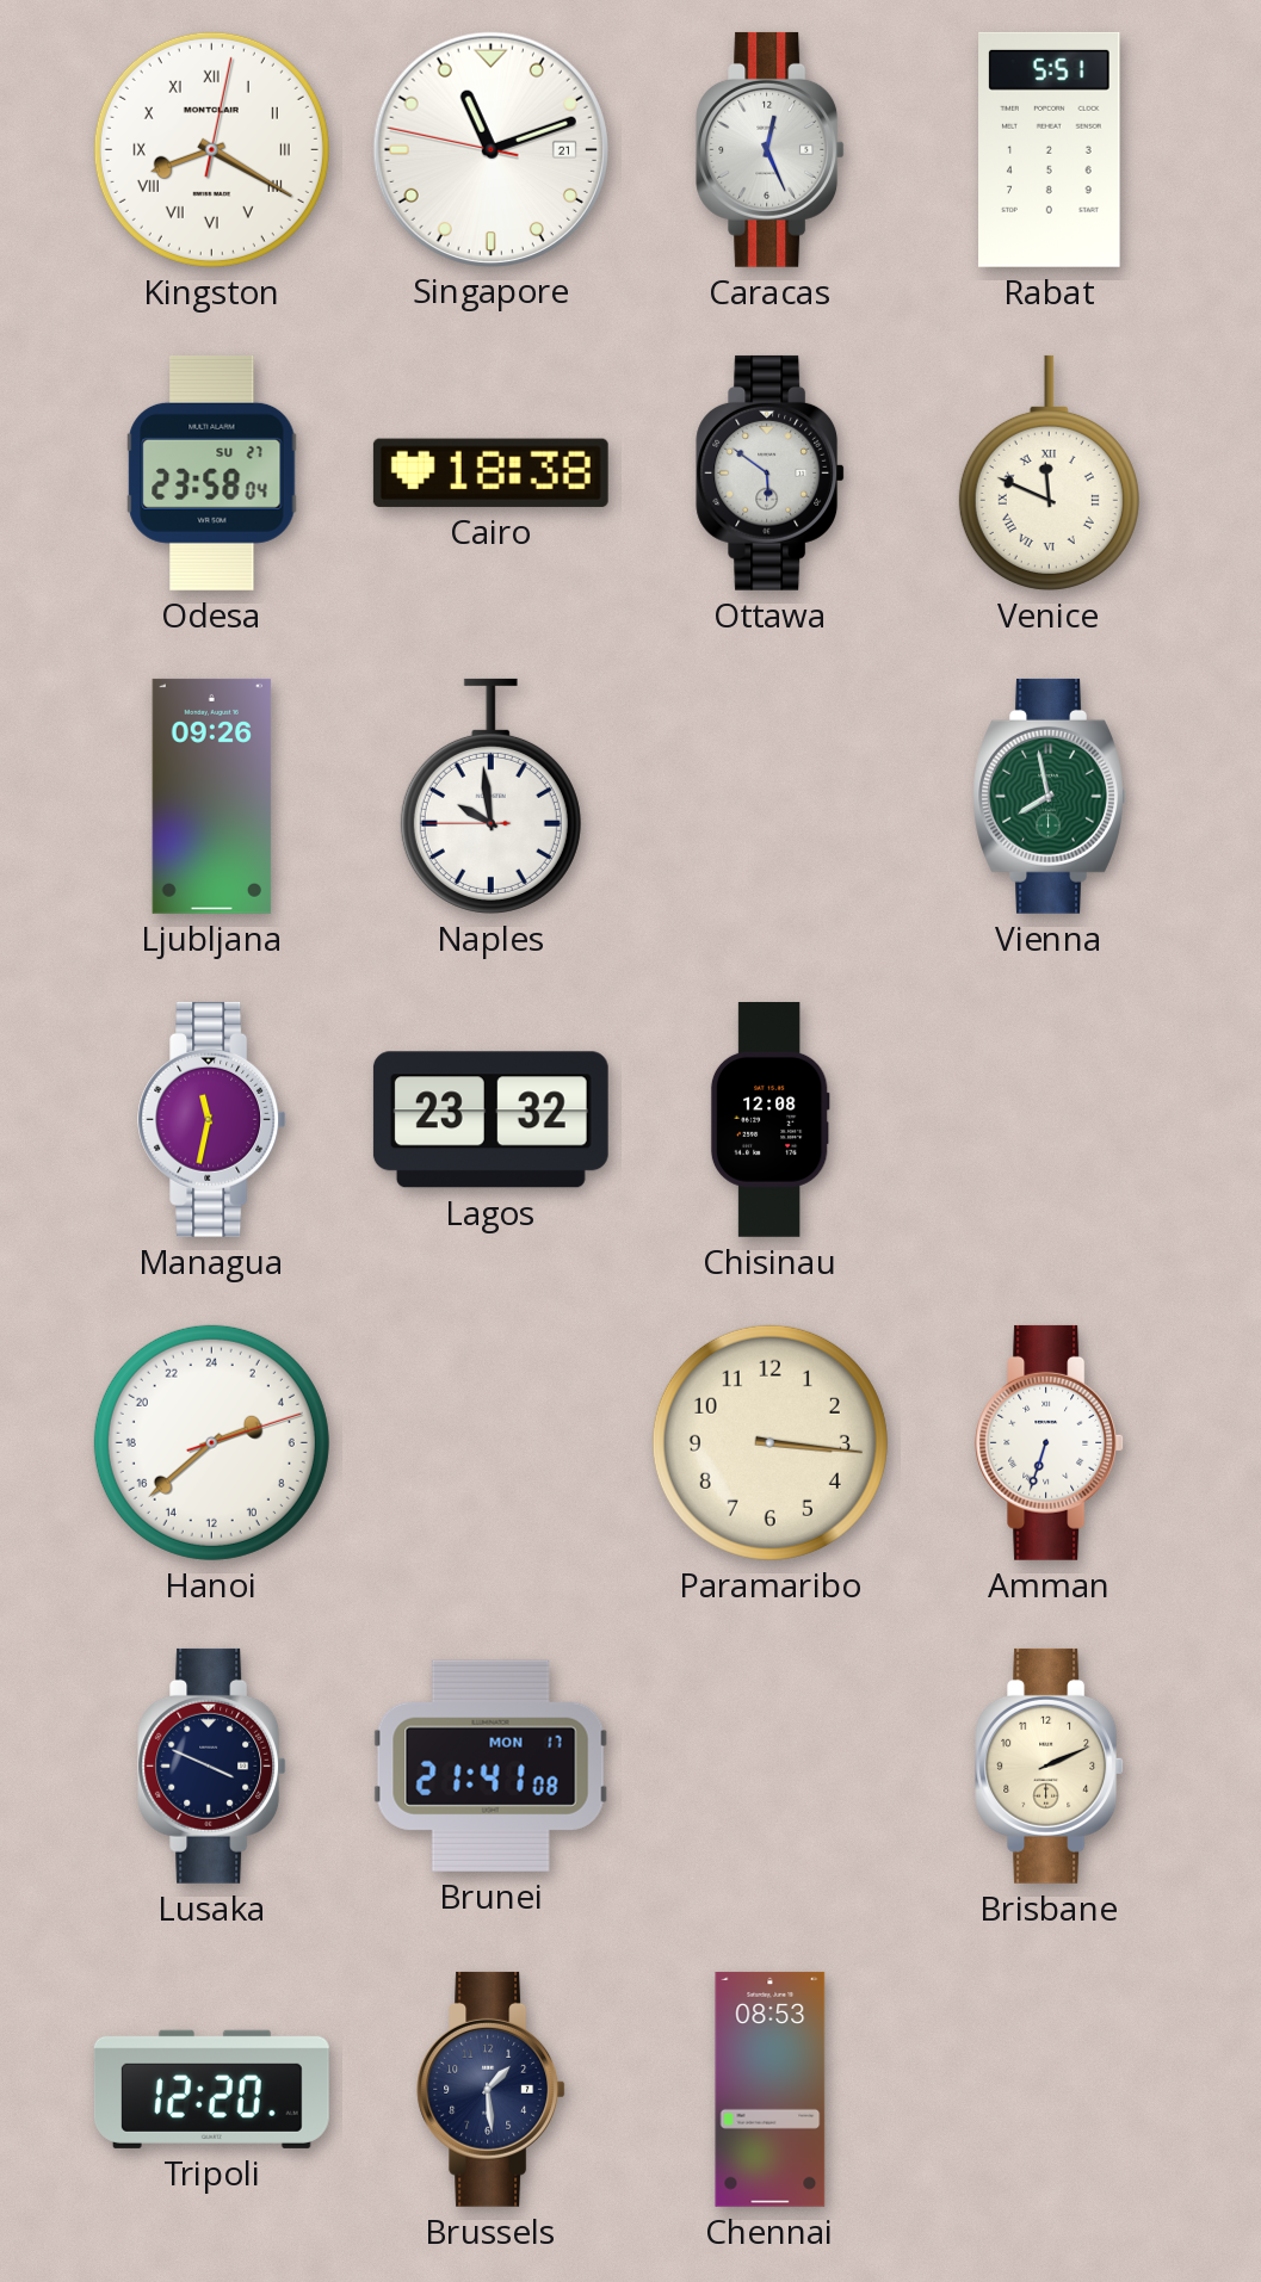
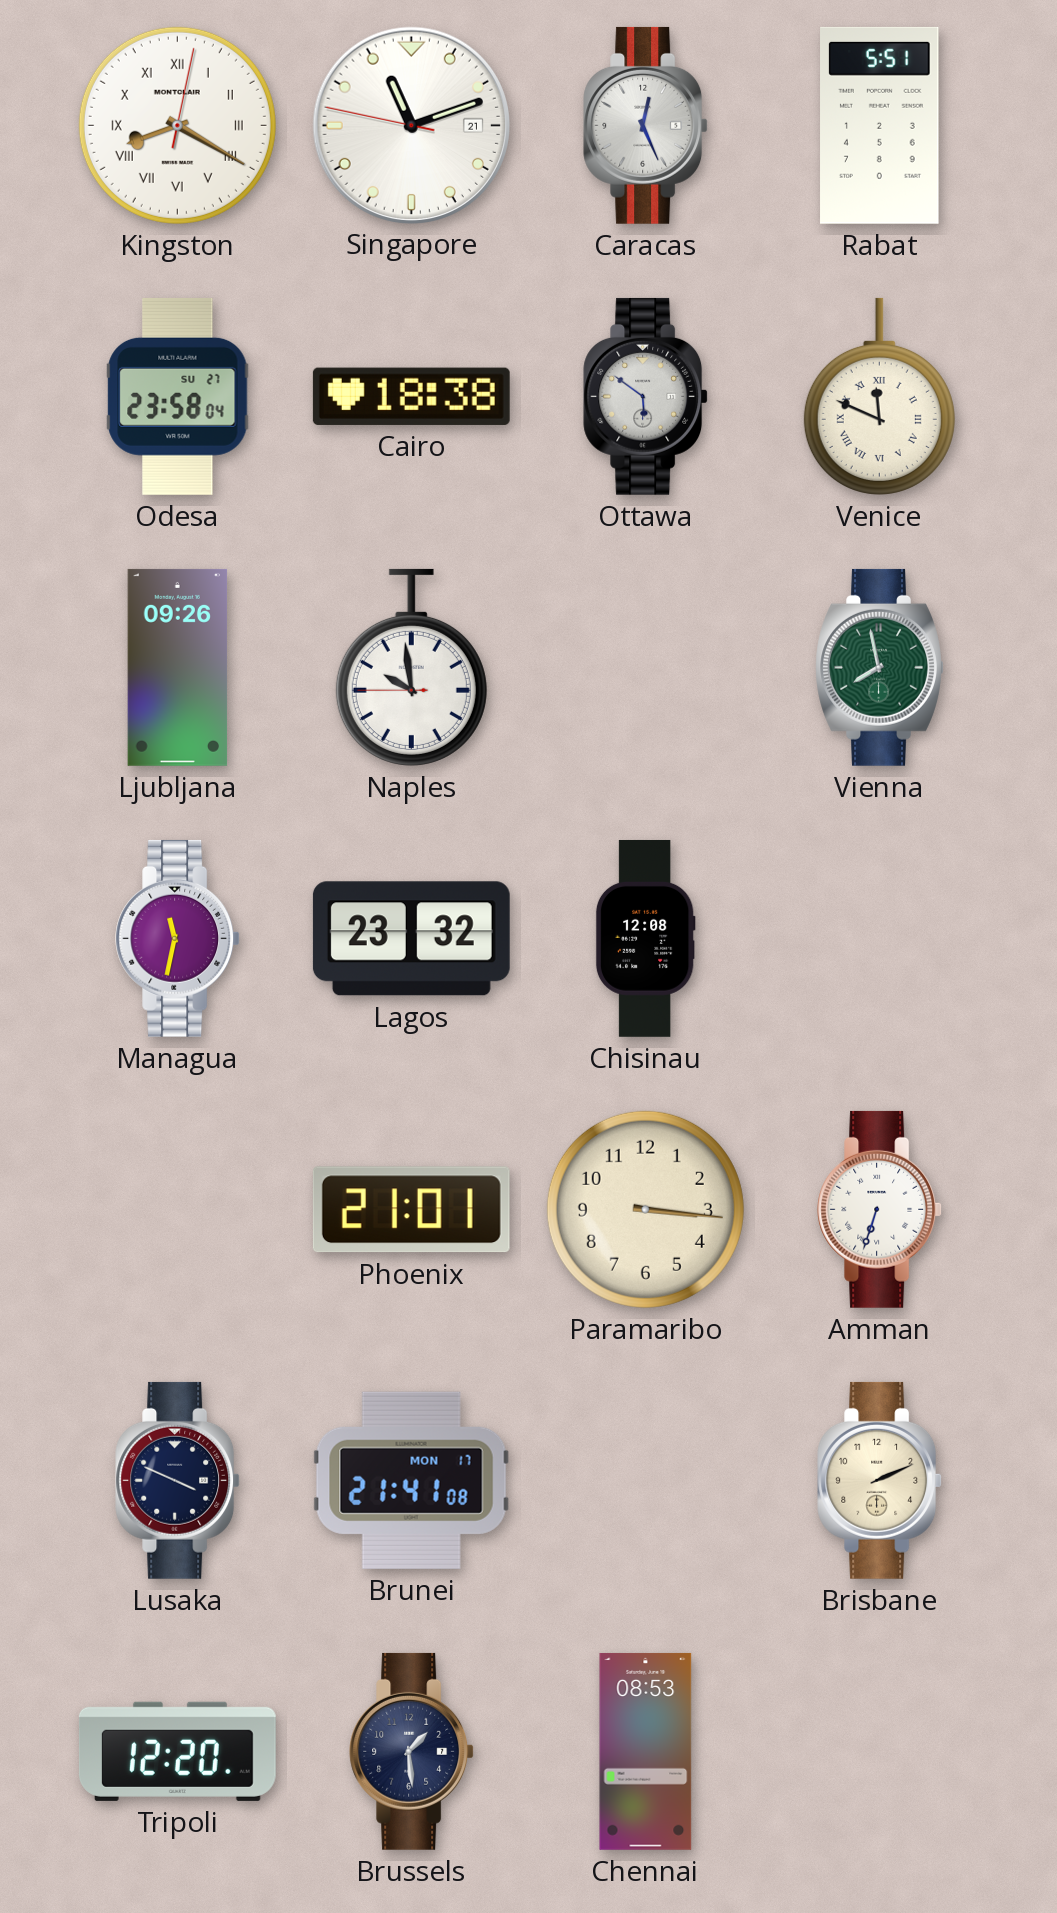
Hanoi: 4:38 -> none
Phoenix: none -> 21:01
